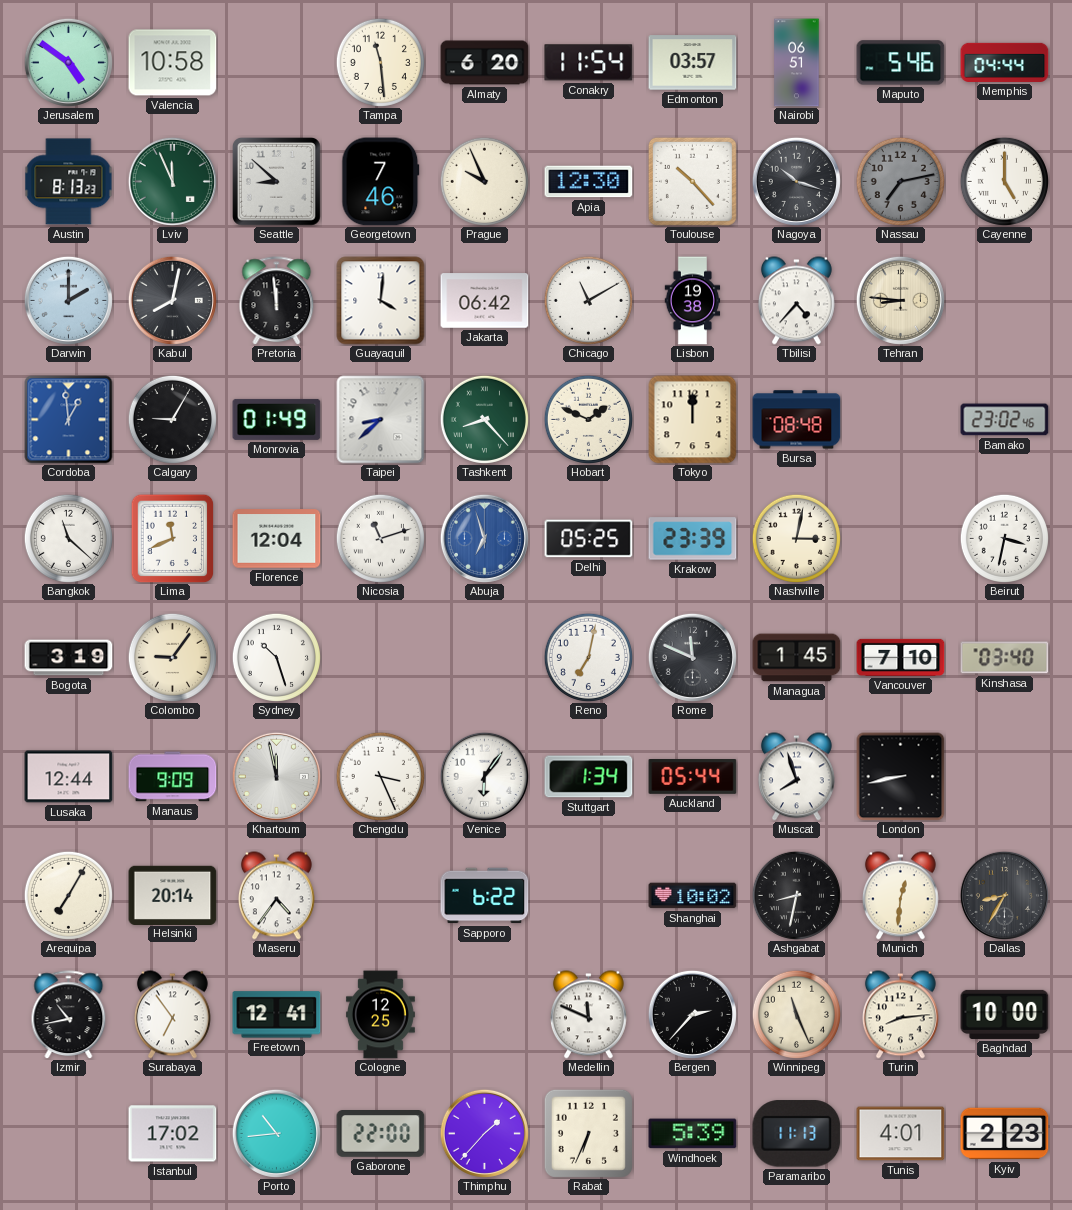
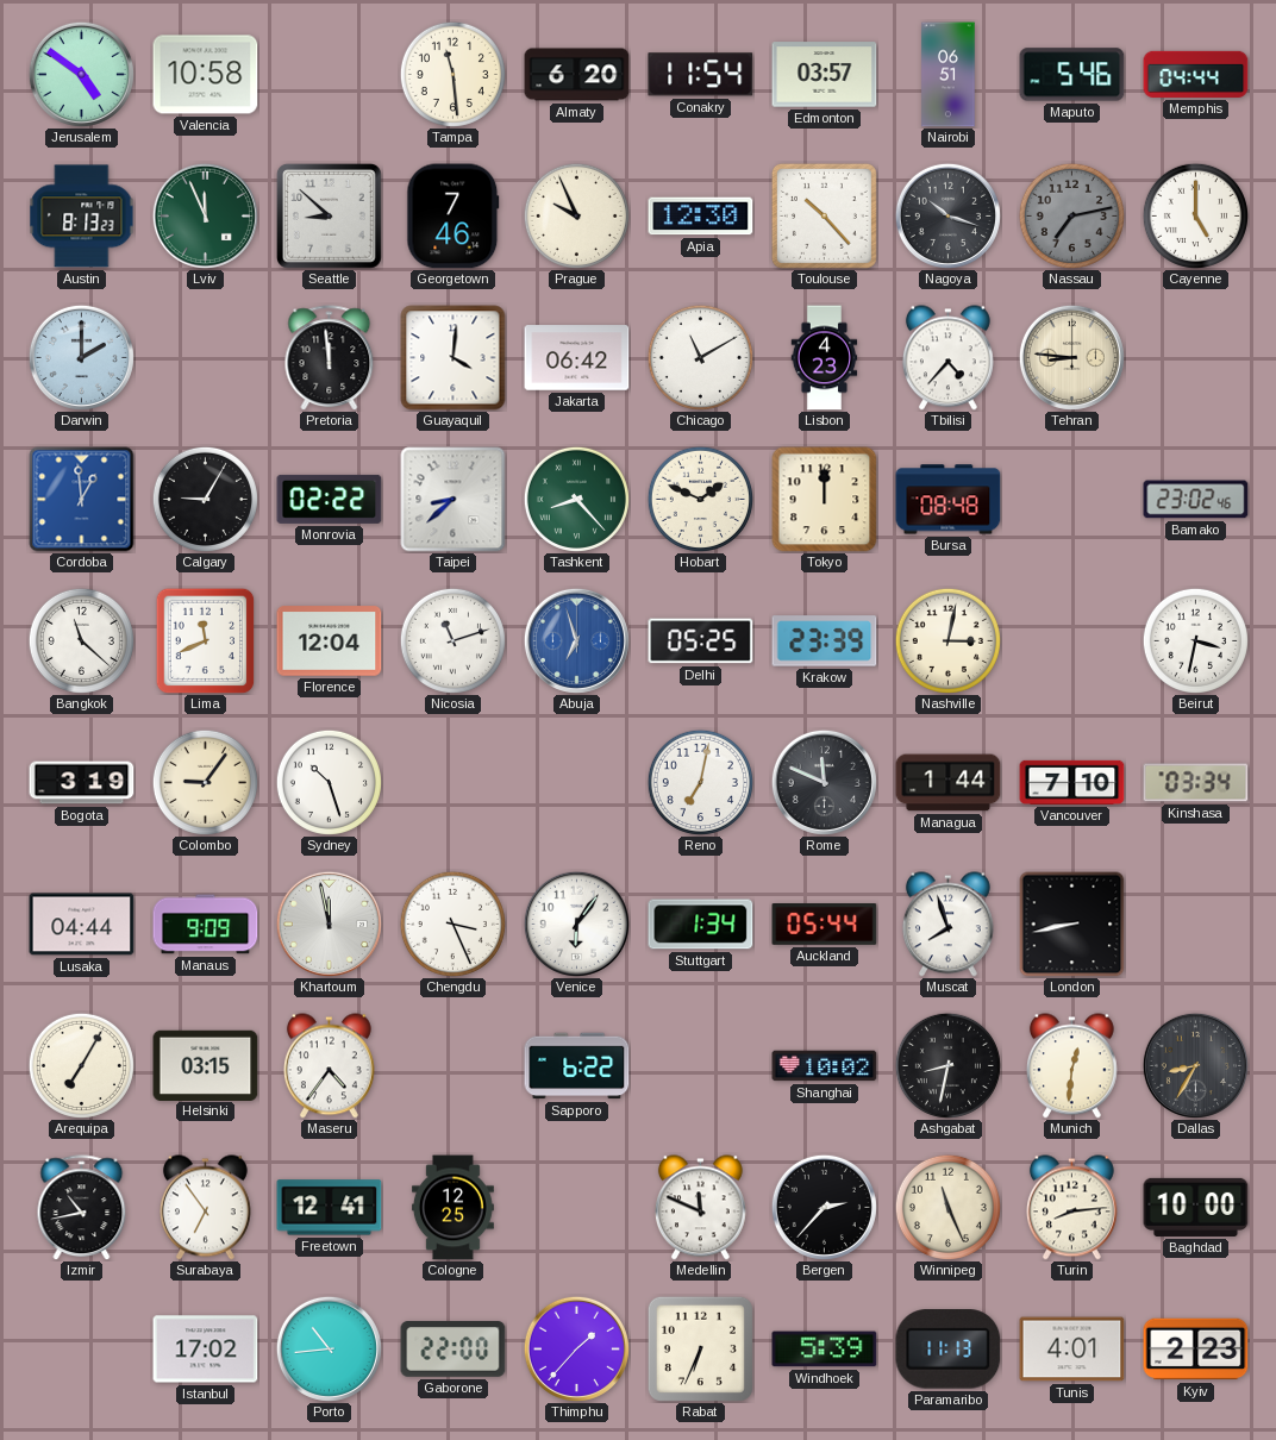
Kabul: 8:02 -> none
Lisbon: 19:38 -> 4:23
Monrovia: 01:49 -> 02:22
Managua: 1:45 -> 1:44
Kinshasa: 03:40 -> 03:34
Lusaka: 12:44 -> 04:44
Helsinki: 20:14 -> 03:15
